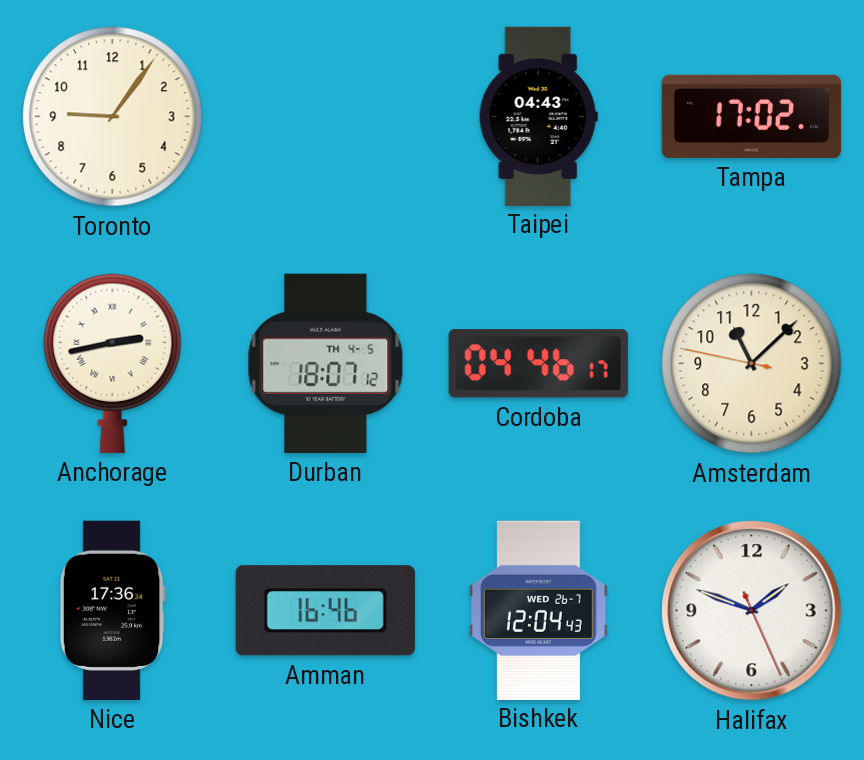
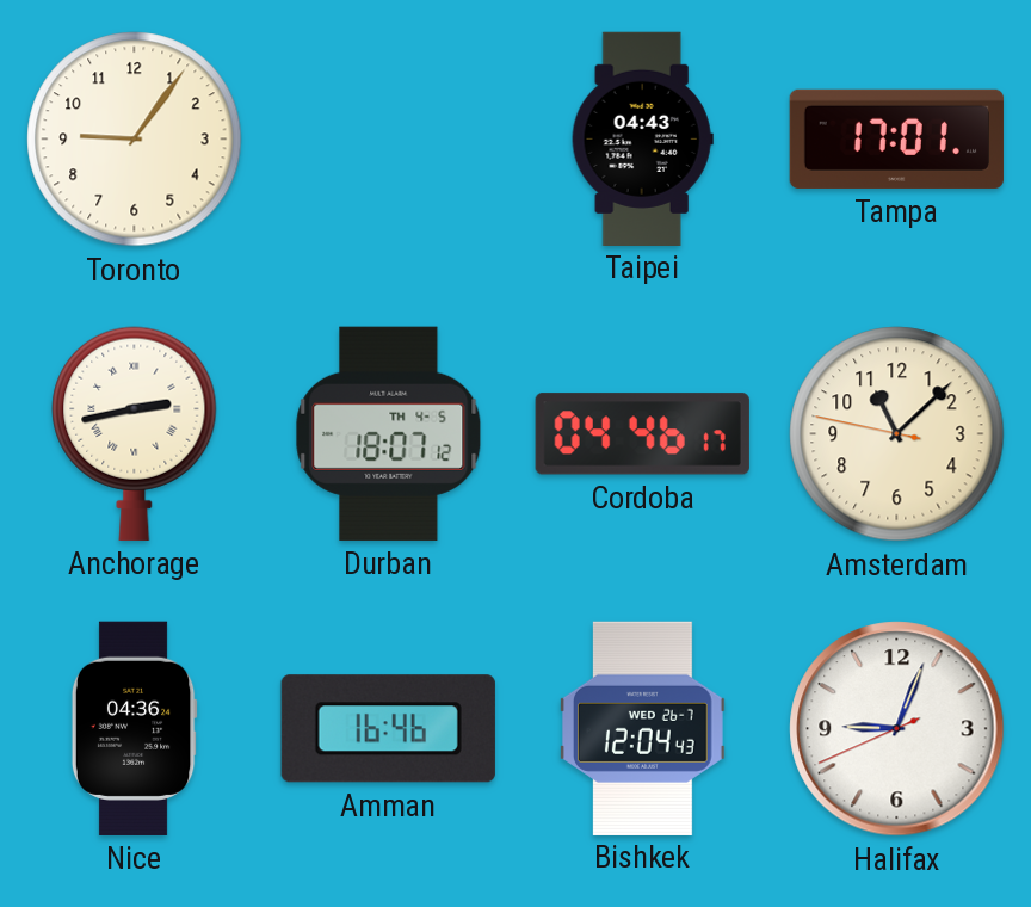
Tampa: 17:02 -> 17:01
Nice: 17:36 -> 04:36
Halifax: 1:48 -> 9:03
